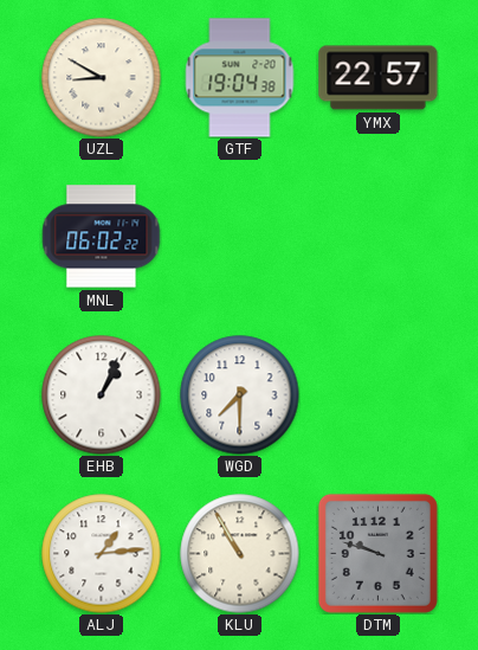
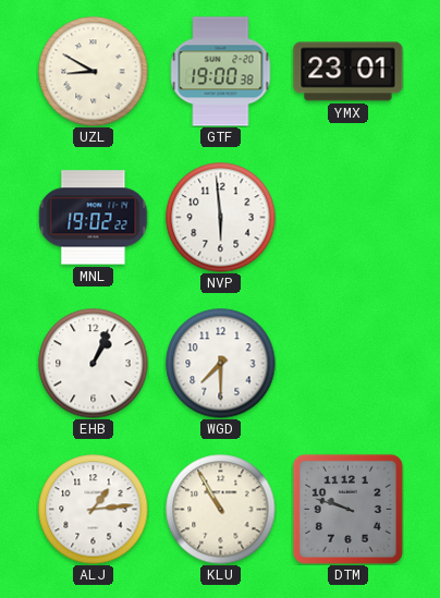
GTF: 19:04 -> 19:00
YMX: 22:57 -> 23:01
MNL: 06:02 -> 19:02
NVP: none -> 5:59
